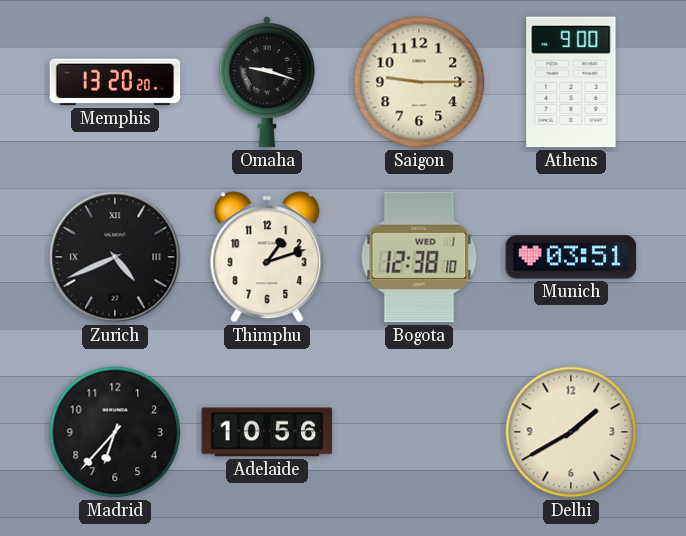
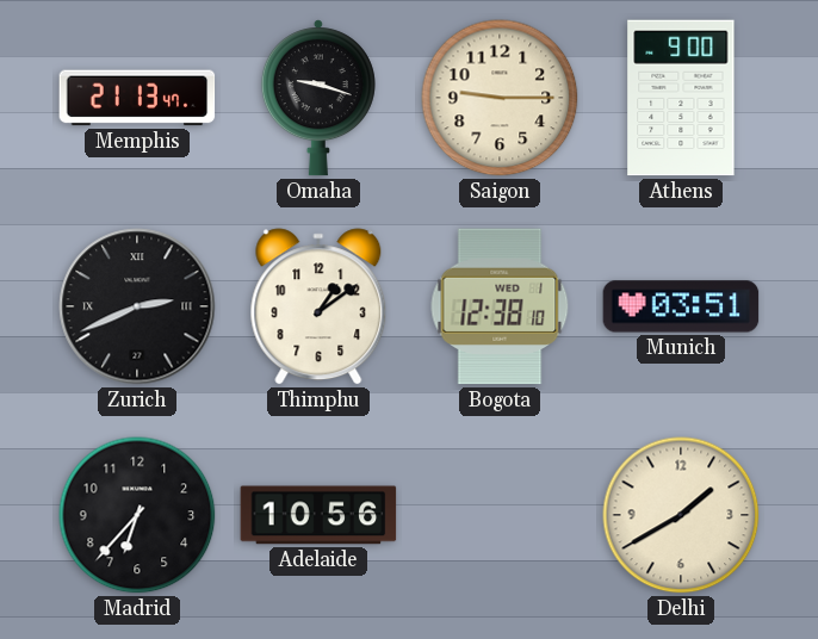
Memphis: 13:20 -> 21:13
Zurich: 4:41 -> 2:41
Thimphu: 1:12 -> 1:09
